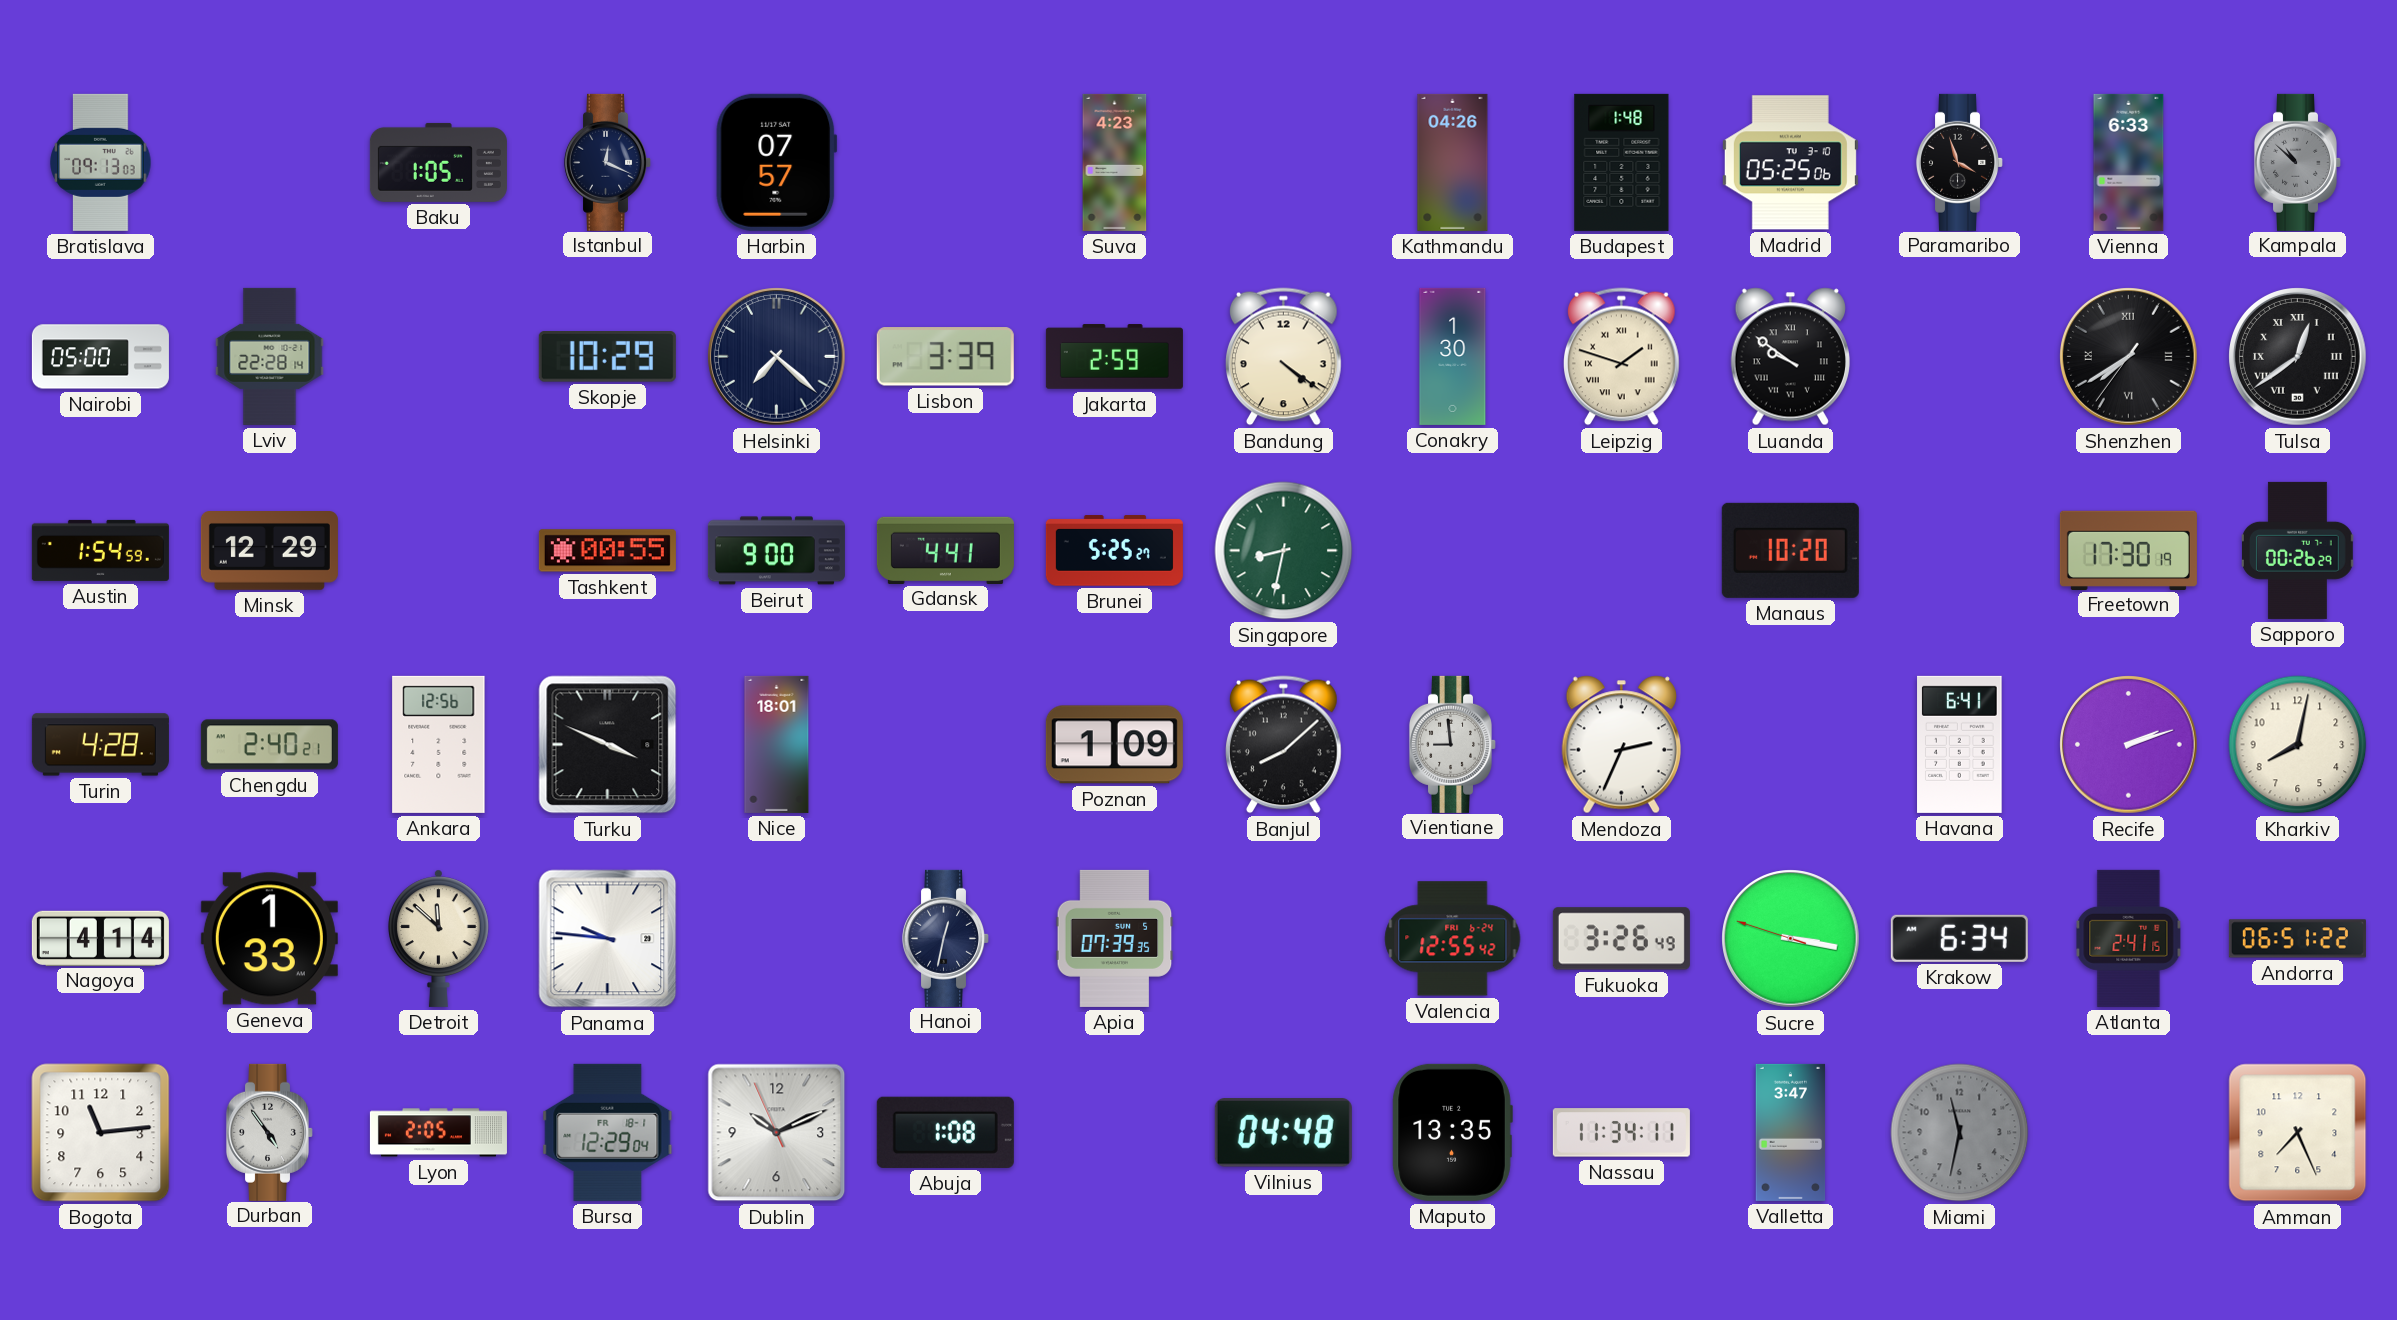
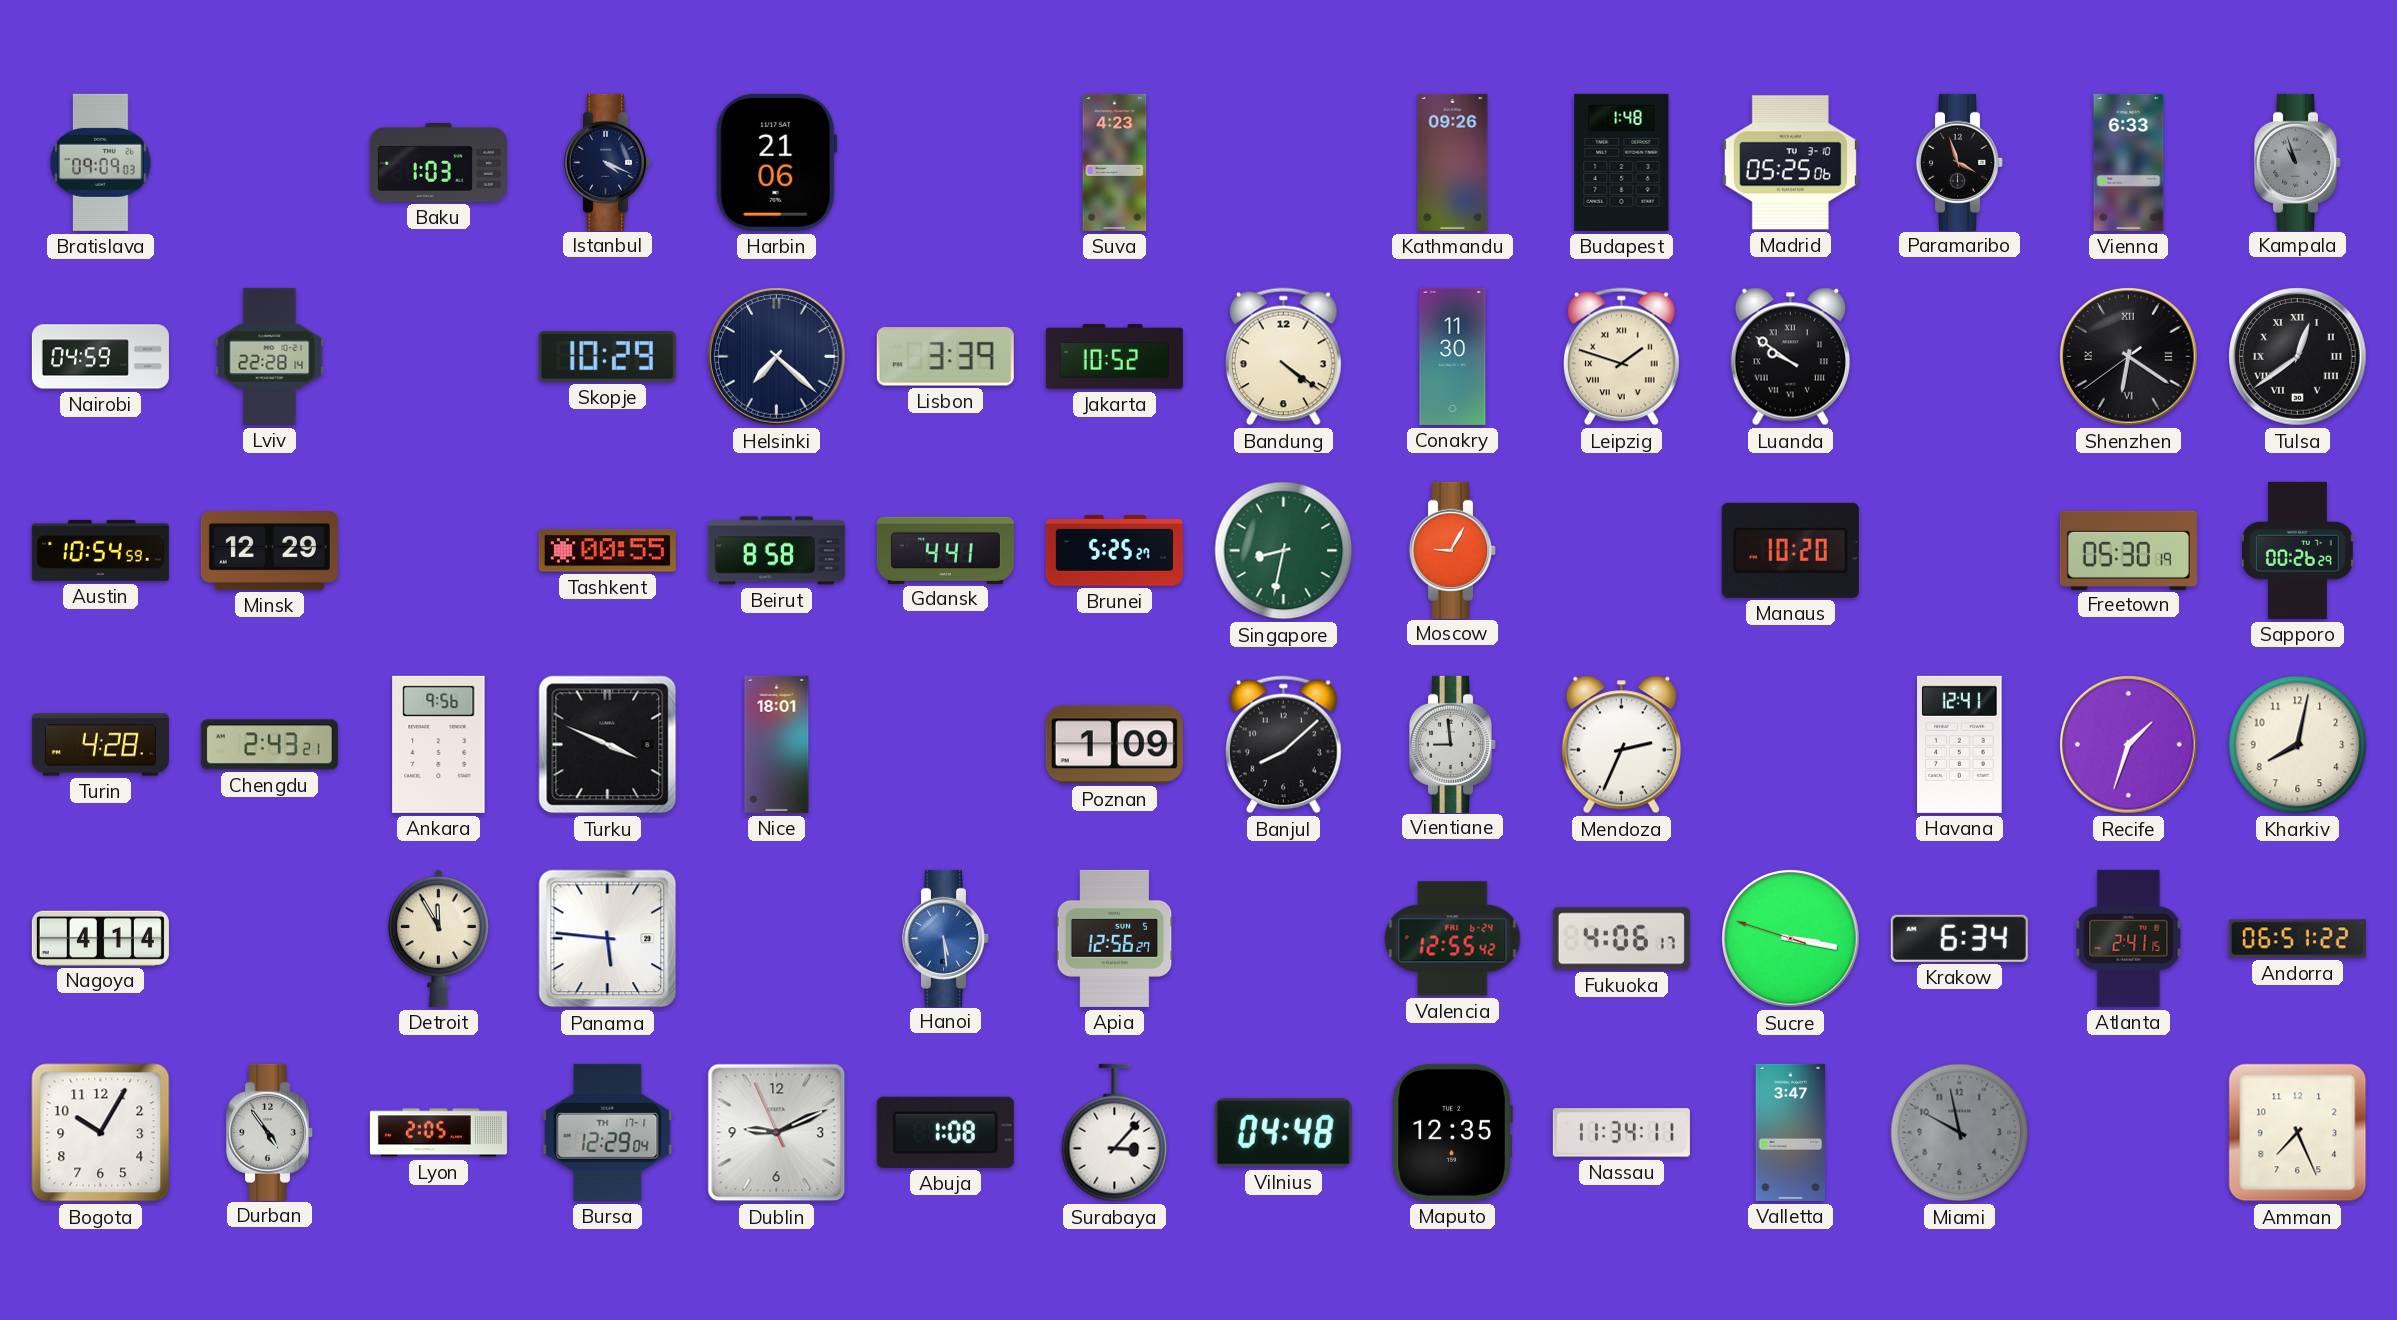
Bratislava: 09:13 -> 09:09
Baku: 1:05 -> 1:03
Istanbul: 12:19 -> 4:19
Harbin: 07:57 -> 21:06
Kathmandu: 04:26 -> 09:26
Kampala: 10:52 -> 10:57
Nairobi: 05:00 -> 04:59
Jakarta: 2:59 -> 10:52
Conakry: 1:30 -> 11:30
Shenzhen: 7:39 -> 6:20
Austin: 1:54 -> 10:54
Beirut: 9:00 -> 8:58
Moscow: none -> 9:05
Freetown: 17:30 -> 05:30
Chengdu: 2:40 -> 2:43
Ankara: 12:56 -> 9:56
Havana: 6:41 -> 12:41
Recife: 2:12 -> 1:33
Geneva: 1:33 -> none
Detroit: 11:52 -> 11:55
Panama: 9:46 -> 5:46
Hanoi: 12:32 -> 5:29
Hanoi dial: navy -> blue
Apia: 07:39 -> 12:56
Fukuoka: 3:26 -> 4:06
Bogota: 11:14 -> 10:05
Bursa date: FR 18-1 -> TH 17-1
Dublin: 10:10 -> 9:10
Surabaya: none -> 3:07
Maputo: 13:35 -> 12:35
Miami: 11:32 -> 9:58
